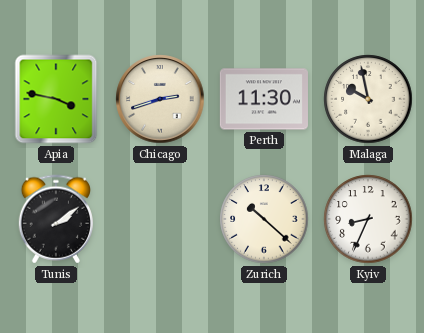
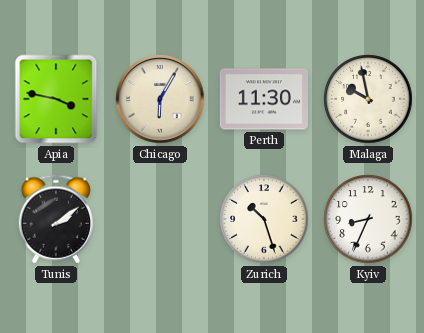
Chicago: 2:42 -> 6:05
Zurich: 10:22 -> 10:27
